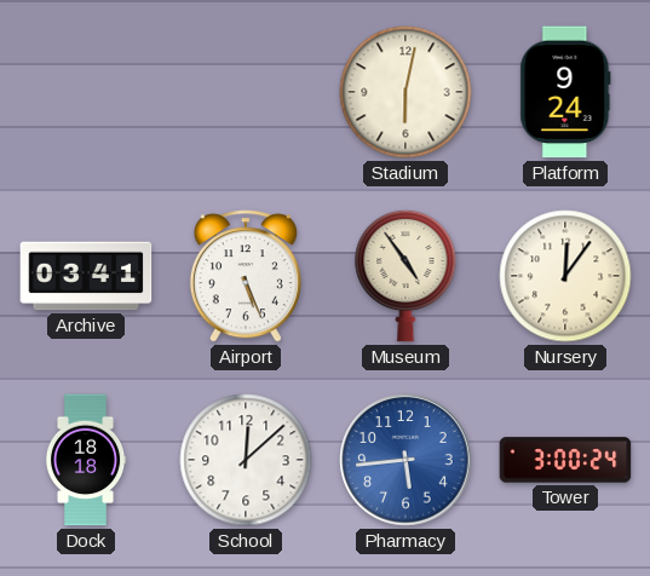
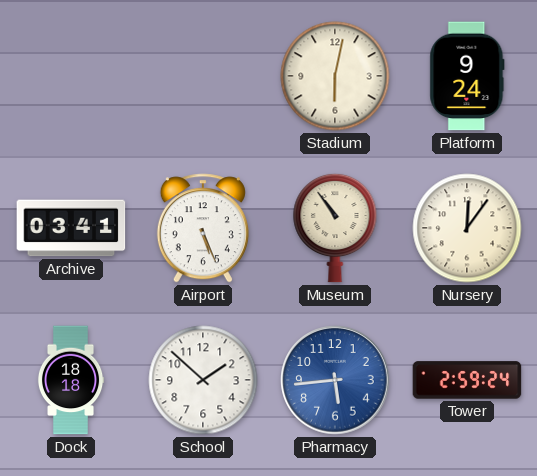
Museum: 4:54 -> 10:54
School: 12:08 -> 1:52
Tower: 3:00 -> 2:59
